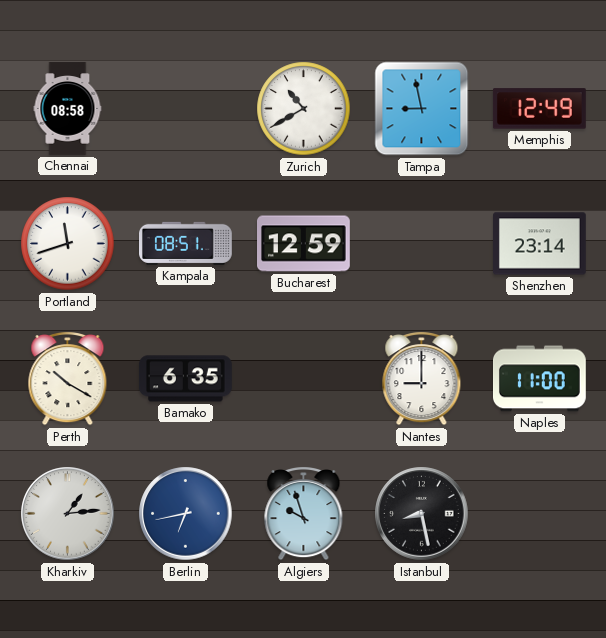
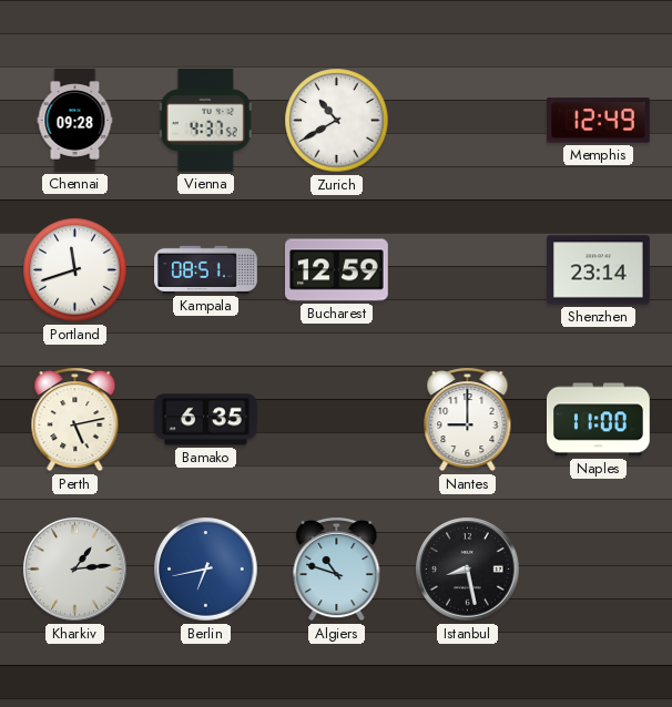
Chennai: 08:58 -> 09:28
Vienna: none -> 4:37
Tampa: 8:58 -> none
Perth: 10:20 -> 5:13
Algiers: 9:57 -> 10:48
